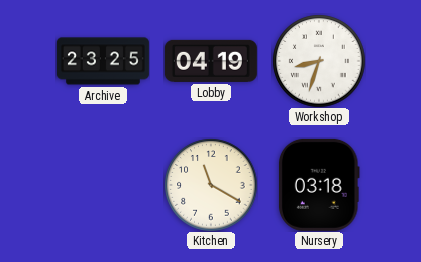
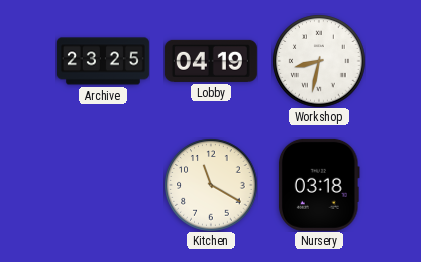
Workshop: 8:33 -> 8:32
